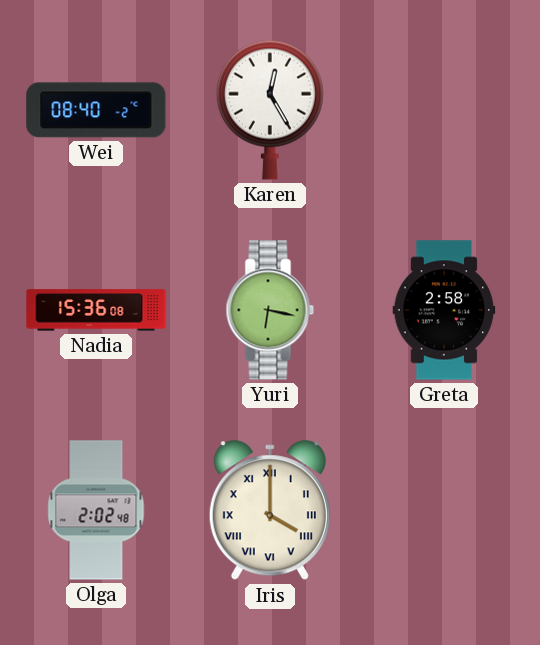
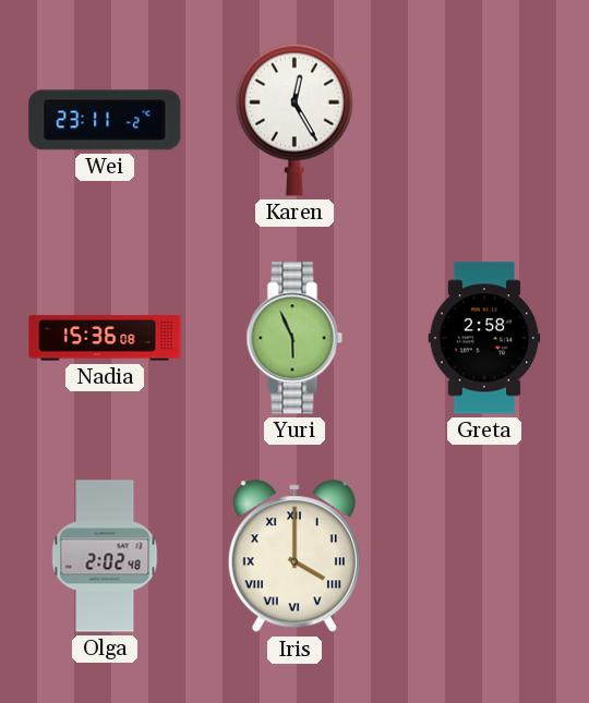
Wei: 08:40 -> 23:11
Yuri: 6:17 -> 5:56
